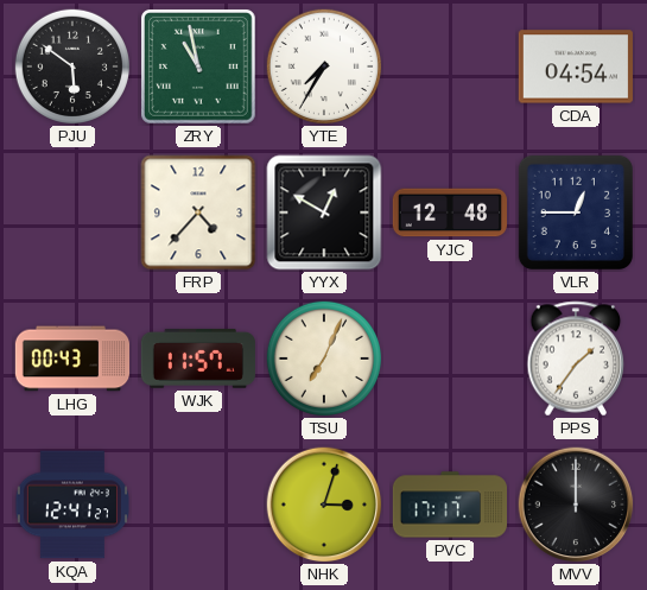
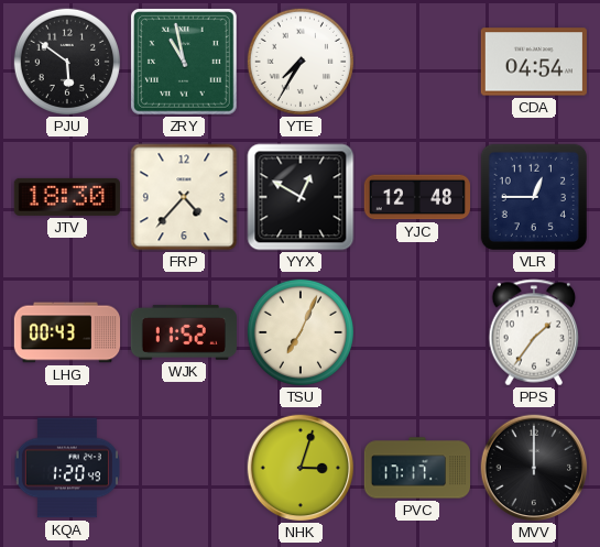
JTV: none -> 18:30
WJK: 11:57 -> 11:52
KQA: 12:41 -> 1:20
